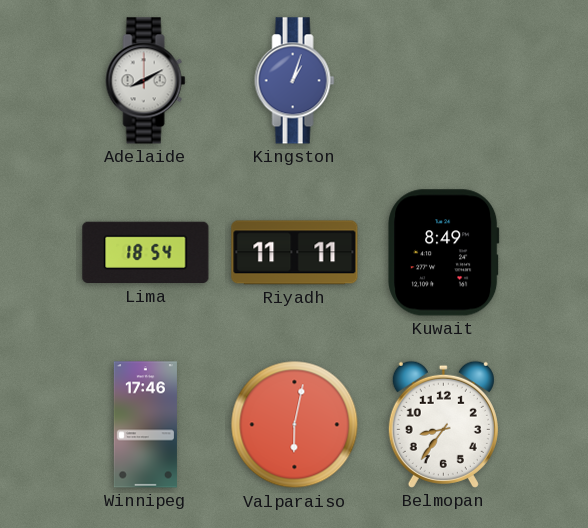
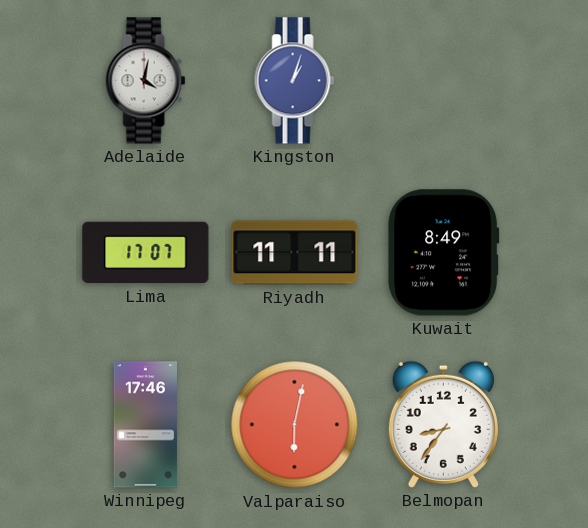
Adelaide: 8:10 -> 4:02
Lima: 18:54 -> 17:07
